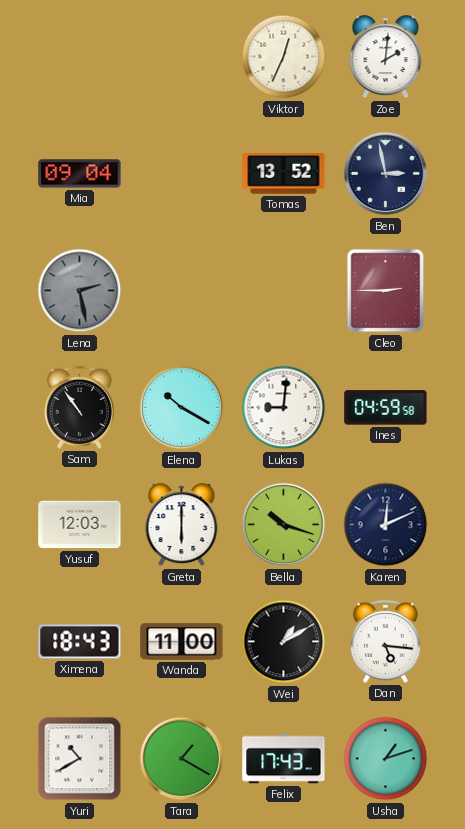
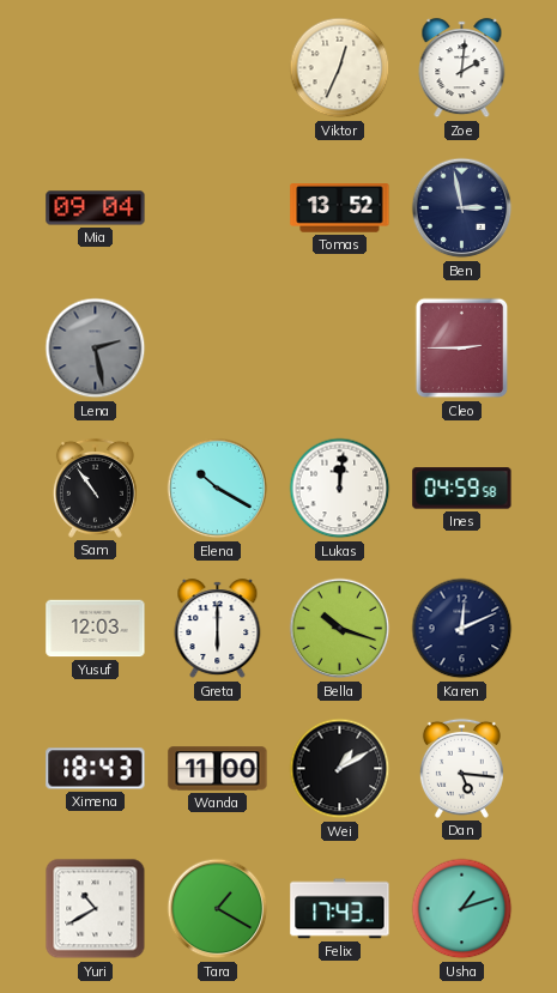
Lukas: 9:01 -> 12:01
